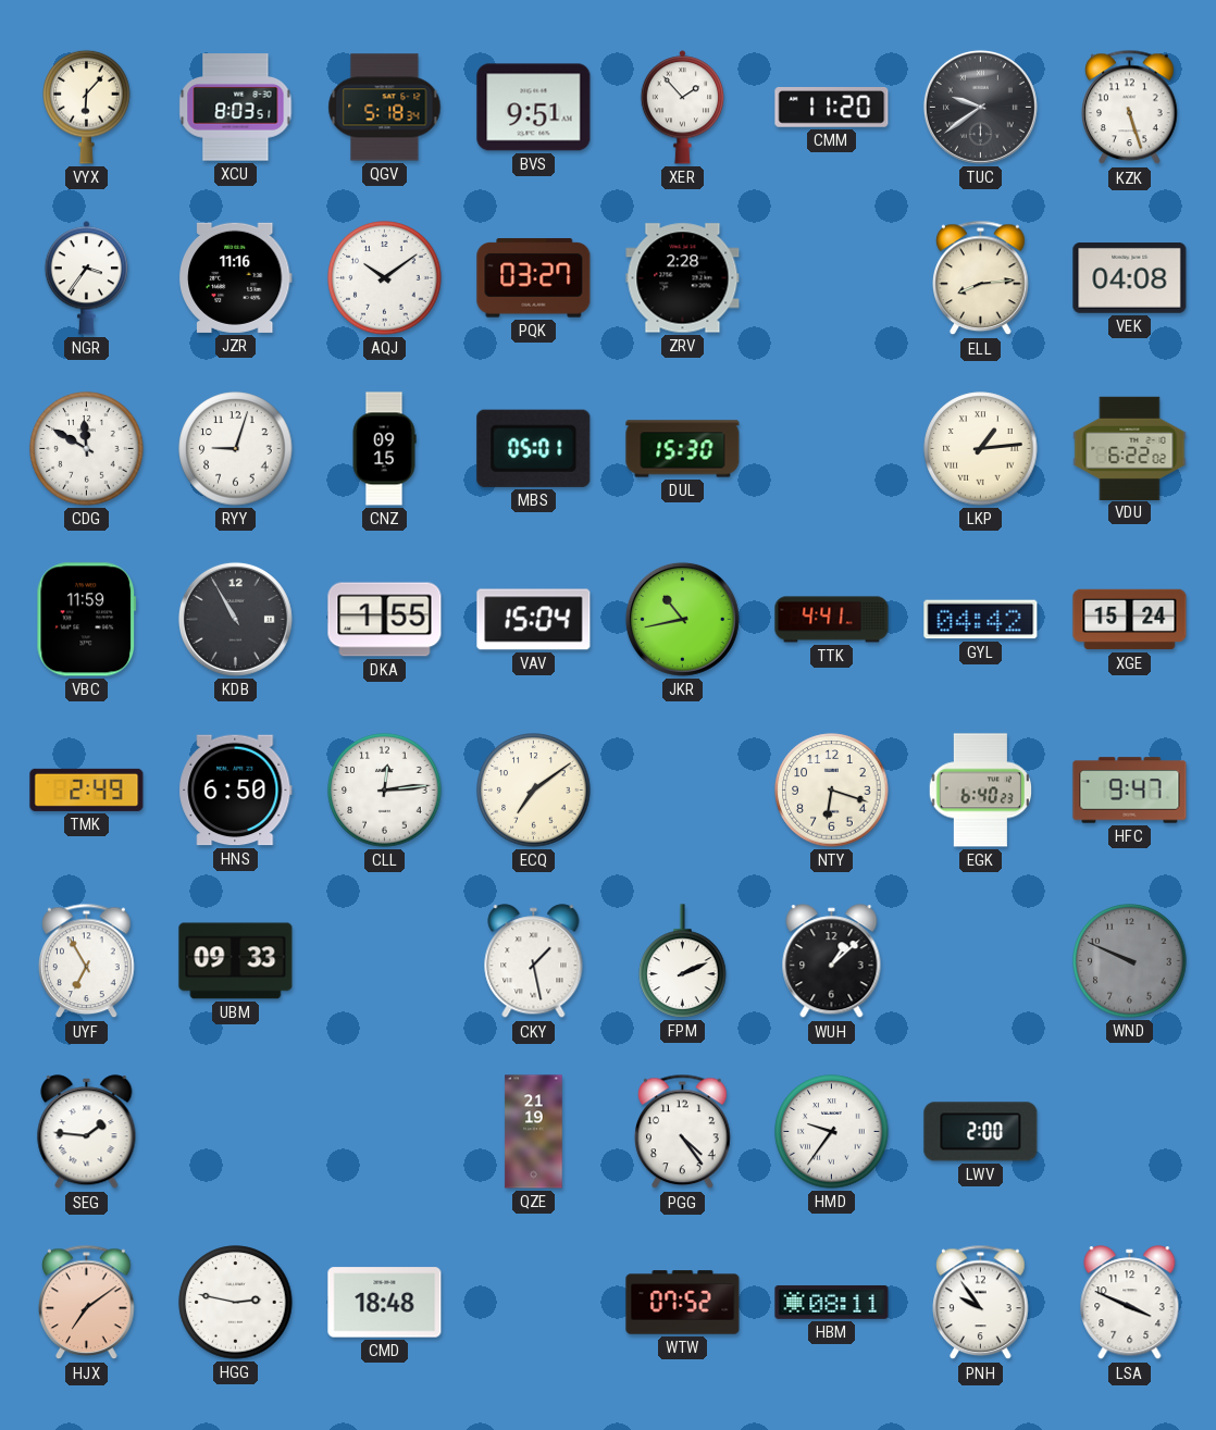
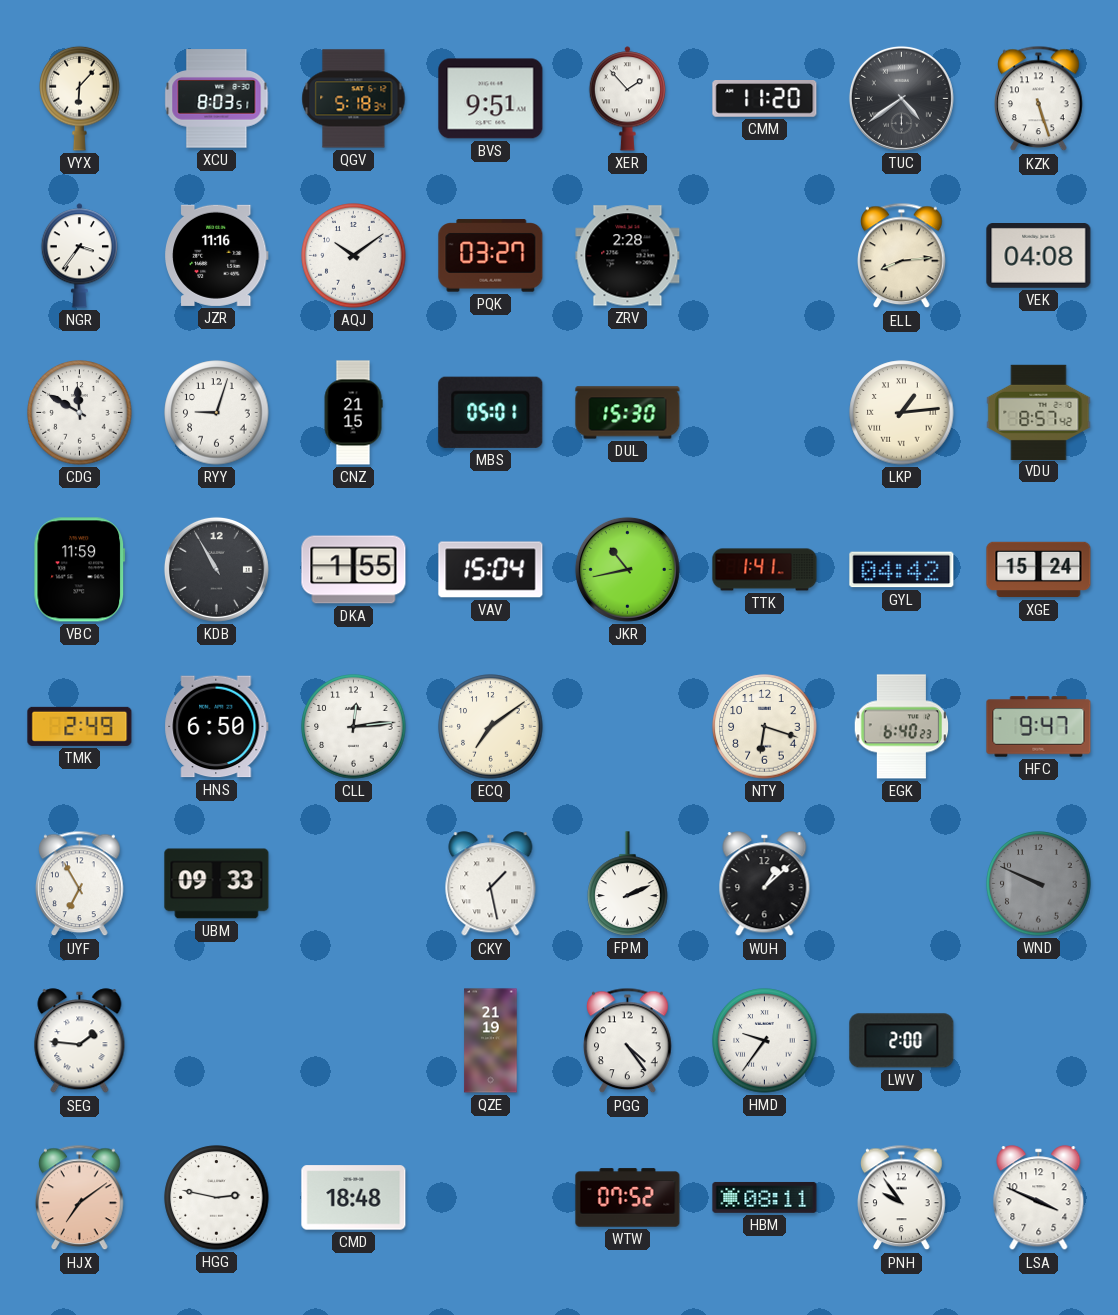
TUC: 9:39 -> 4:39
CNZ: 09:15 -> 21:15
VDU: 6:22 -> 8:57
TTK: 4:41 -> 1:41
